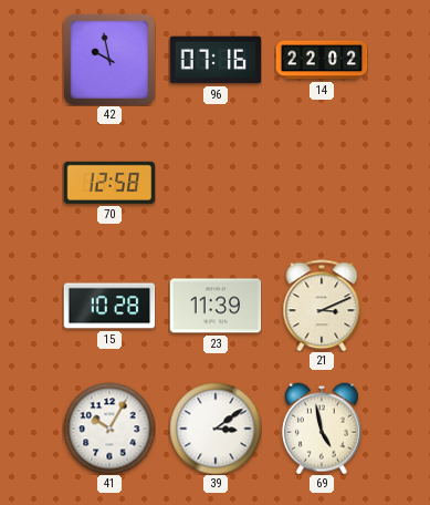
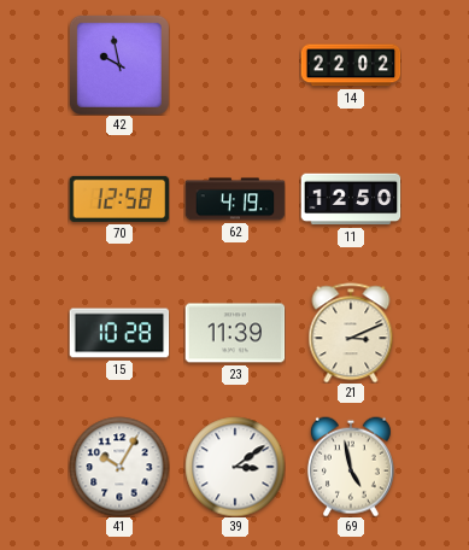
96: 07:16 -> none
62: none -> 4:19
11: none -> 12:50
